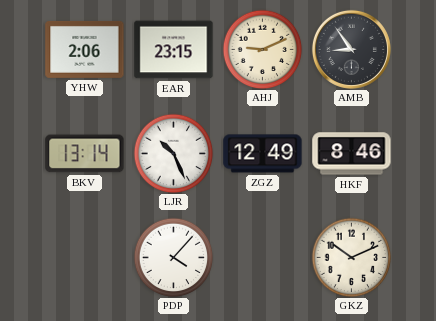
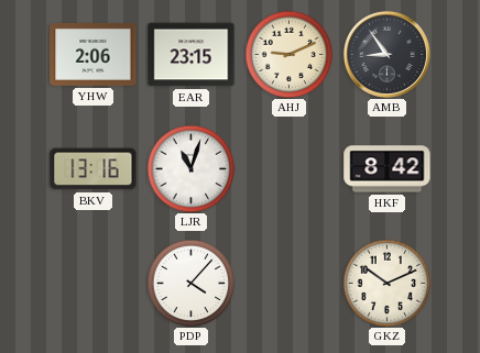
BKV: 13:14 -> 13:16
LJR: 10:26 -> 11:03
ZGZ: 12:49 -> none
HKF: 8:46 -> 8:42
